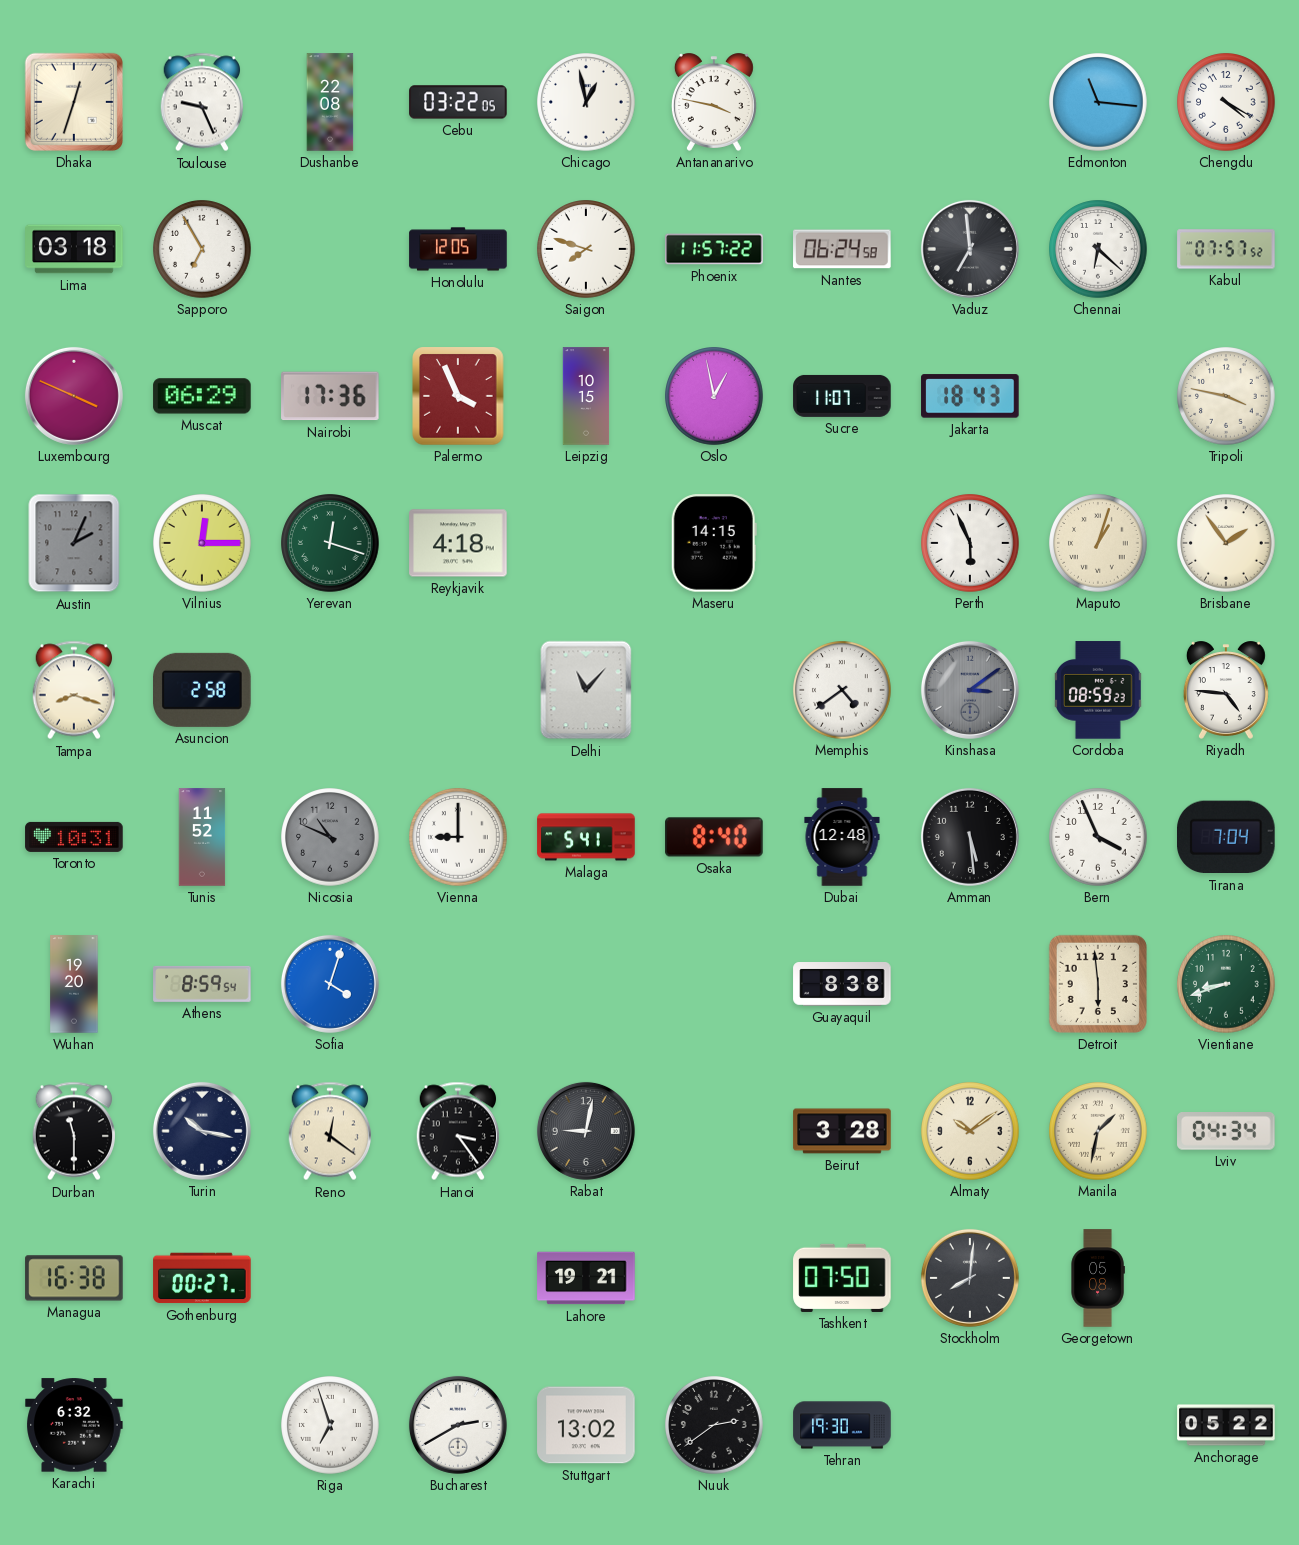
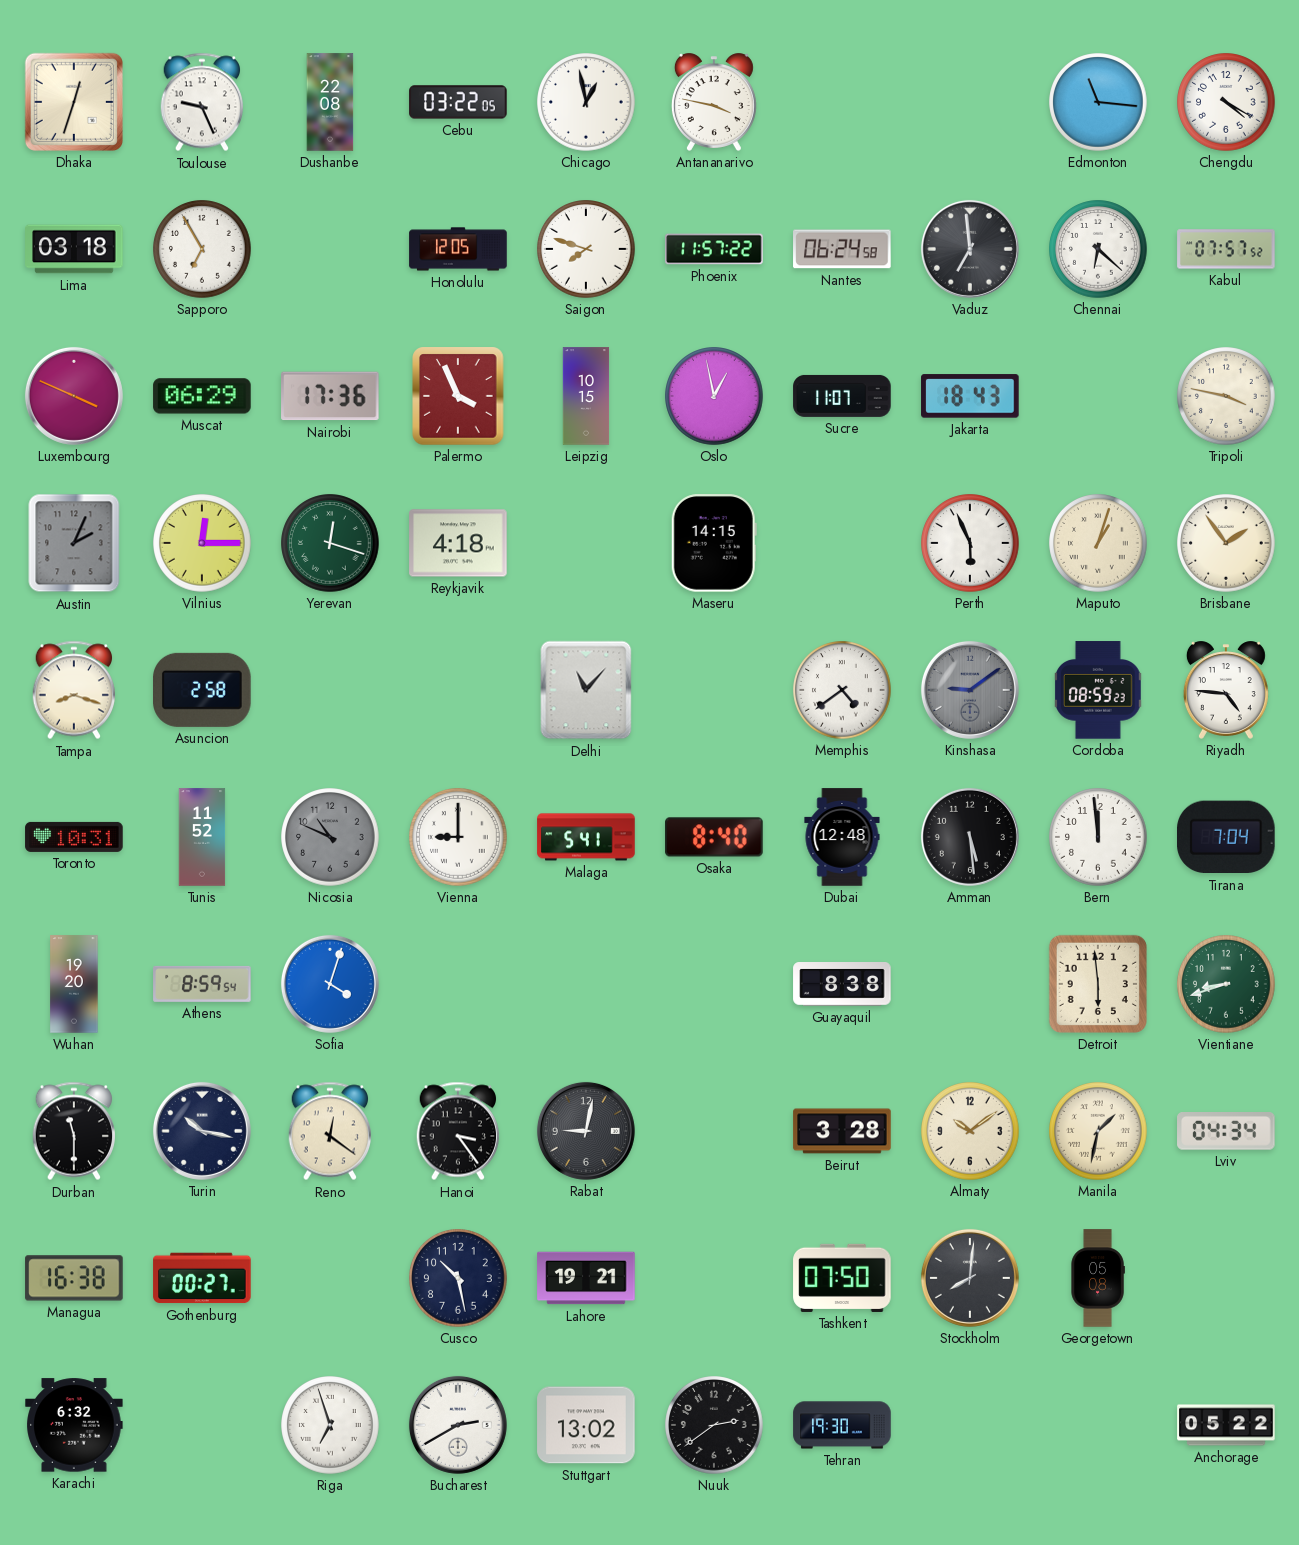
Kinshasa: 3:09 -> 9:09
Bern: 3:56 -> 11:59
Cusco: none -> 10:28
